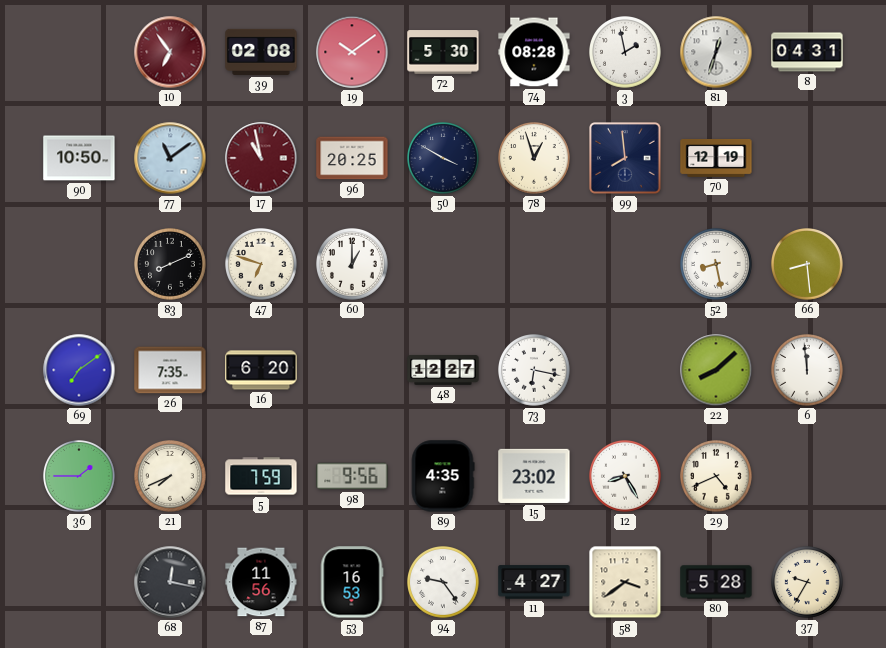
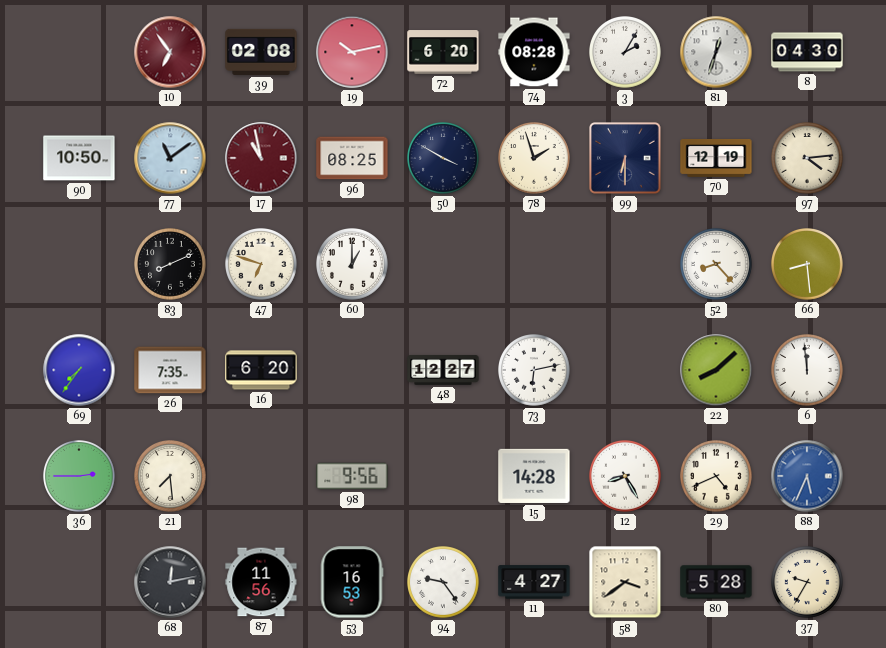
19: 10:09 -> 10:13
72: 5:30 -> 6:20
3: 1:58 -> 2:05
8: 04:31 -> 04:30
96: 20:25 -> 08:25
78: 12:57 -> 1:57
99: 7:59 -> 6:30
97: none -> 4:14
52: 8:28 -> 8:23
69: 7:09 -> 7:36
73: 6:17 -> 6:13
36: 1:45 -> 2:45
21: 7:41 -> 7:29
5: 7:59 -> none
89: 4:35 -> none
15: 23:02 -> 14:28
88: none -> 5:34
68: 12:17 -> 12:13
